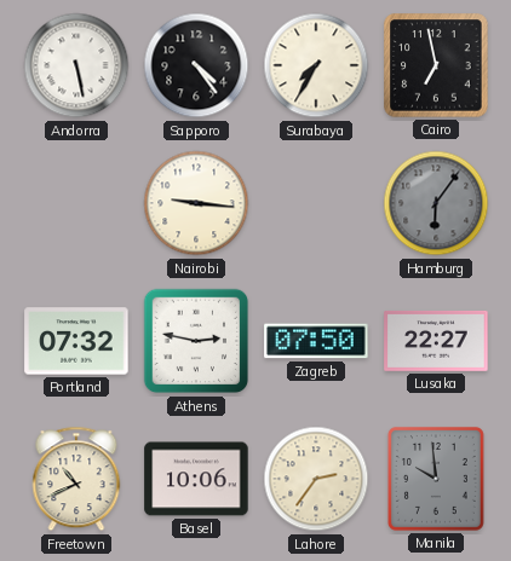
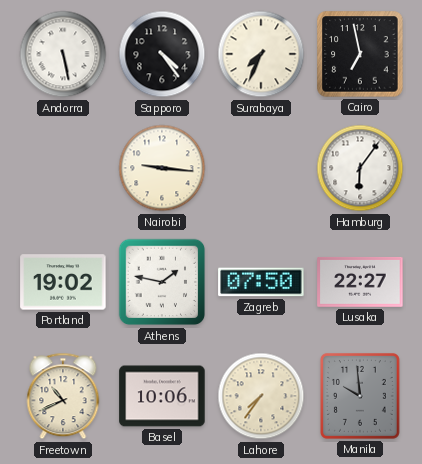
Surabaya: 7:35 -> 7:34
Hamburg dial: grey -> white
Portland: 07:32 -> 19:02
Athens: 2:47 -> 1:47
Lahore: 2:36 -> 7:36
